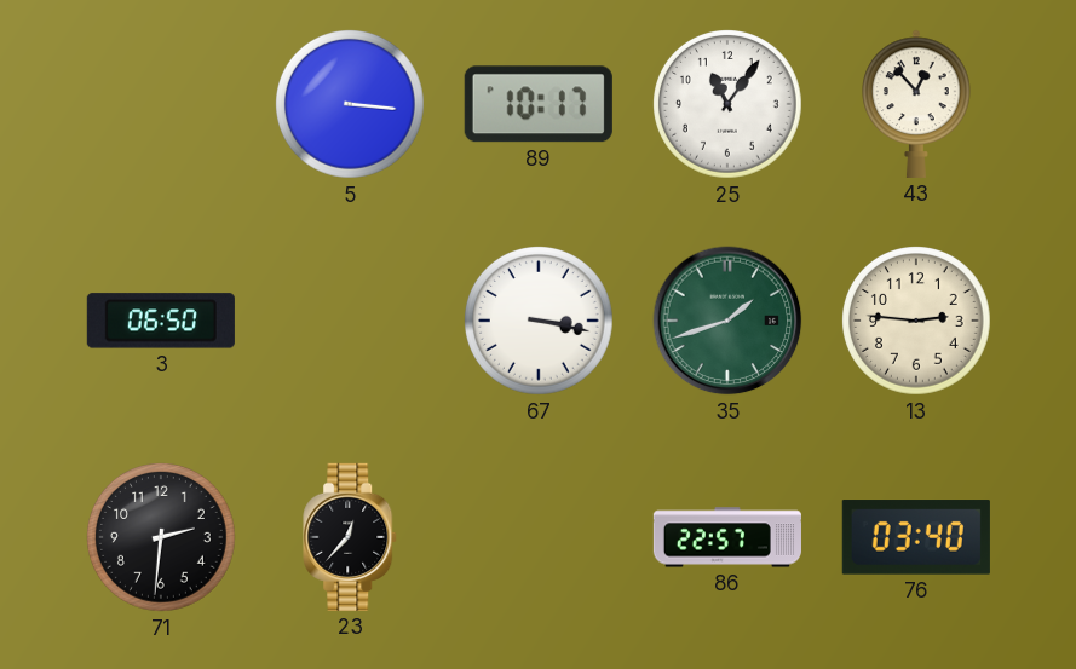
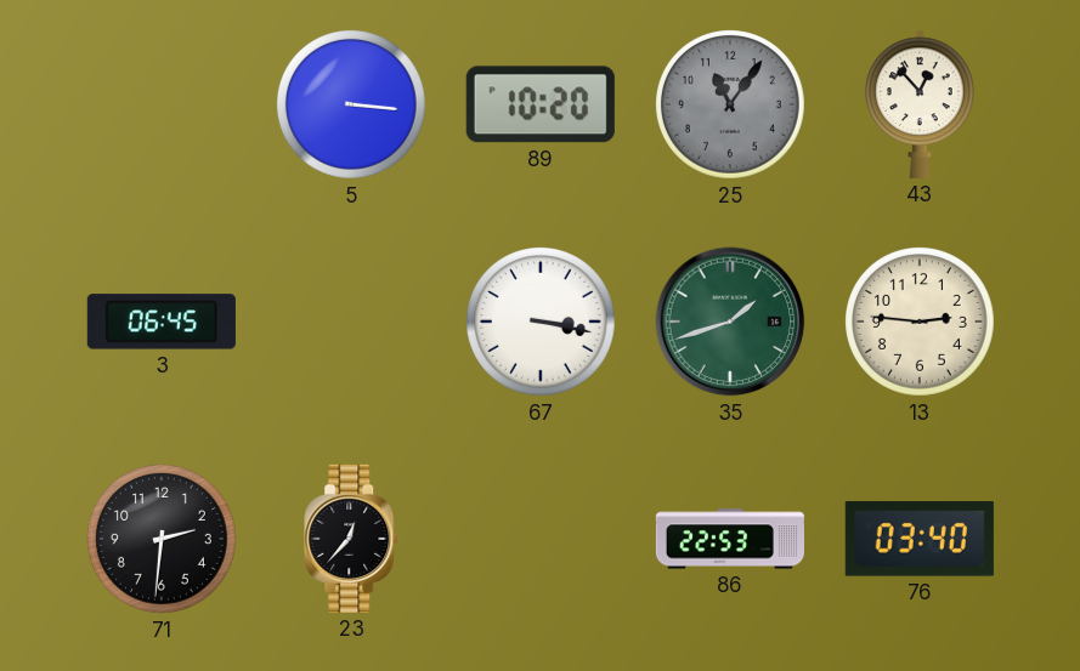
89: 10:17 -> 10:20
25 dial: white -> grey
3: 06:50 -> 06:45
86: 22:57 -> 22:53
